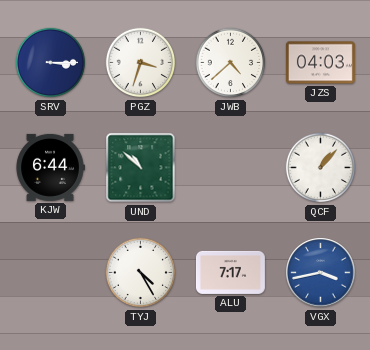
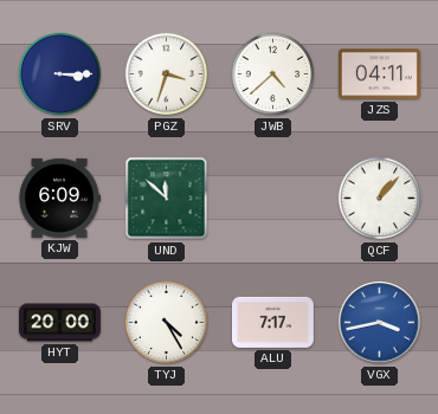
JZS: 04:03 -> 04:11
KJW: 6:44 -> 6:09
UND: 10:52 -> 11:52
HYT: none -> 20:00
